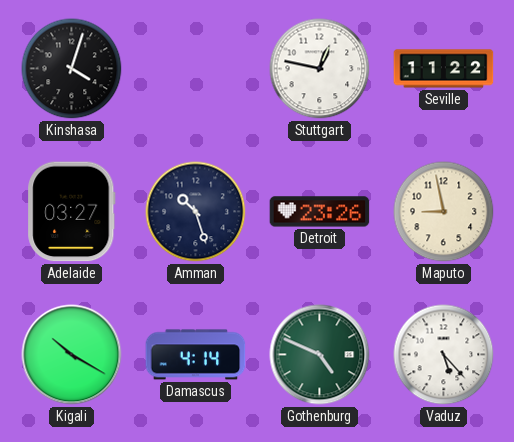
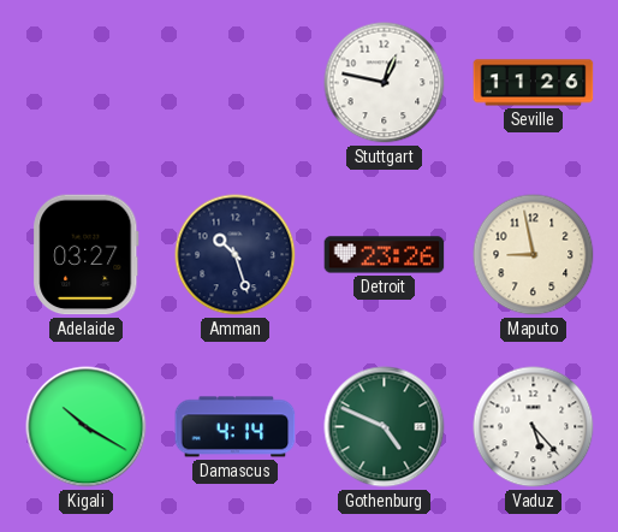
Kinshasa: 4:03 -> none
Seville: 11:22 -> 11:26
